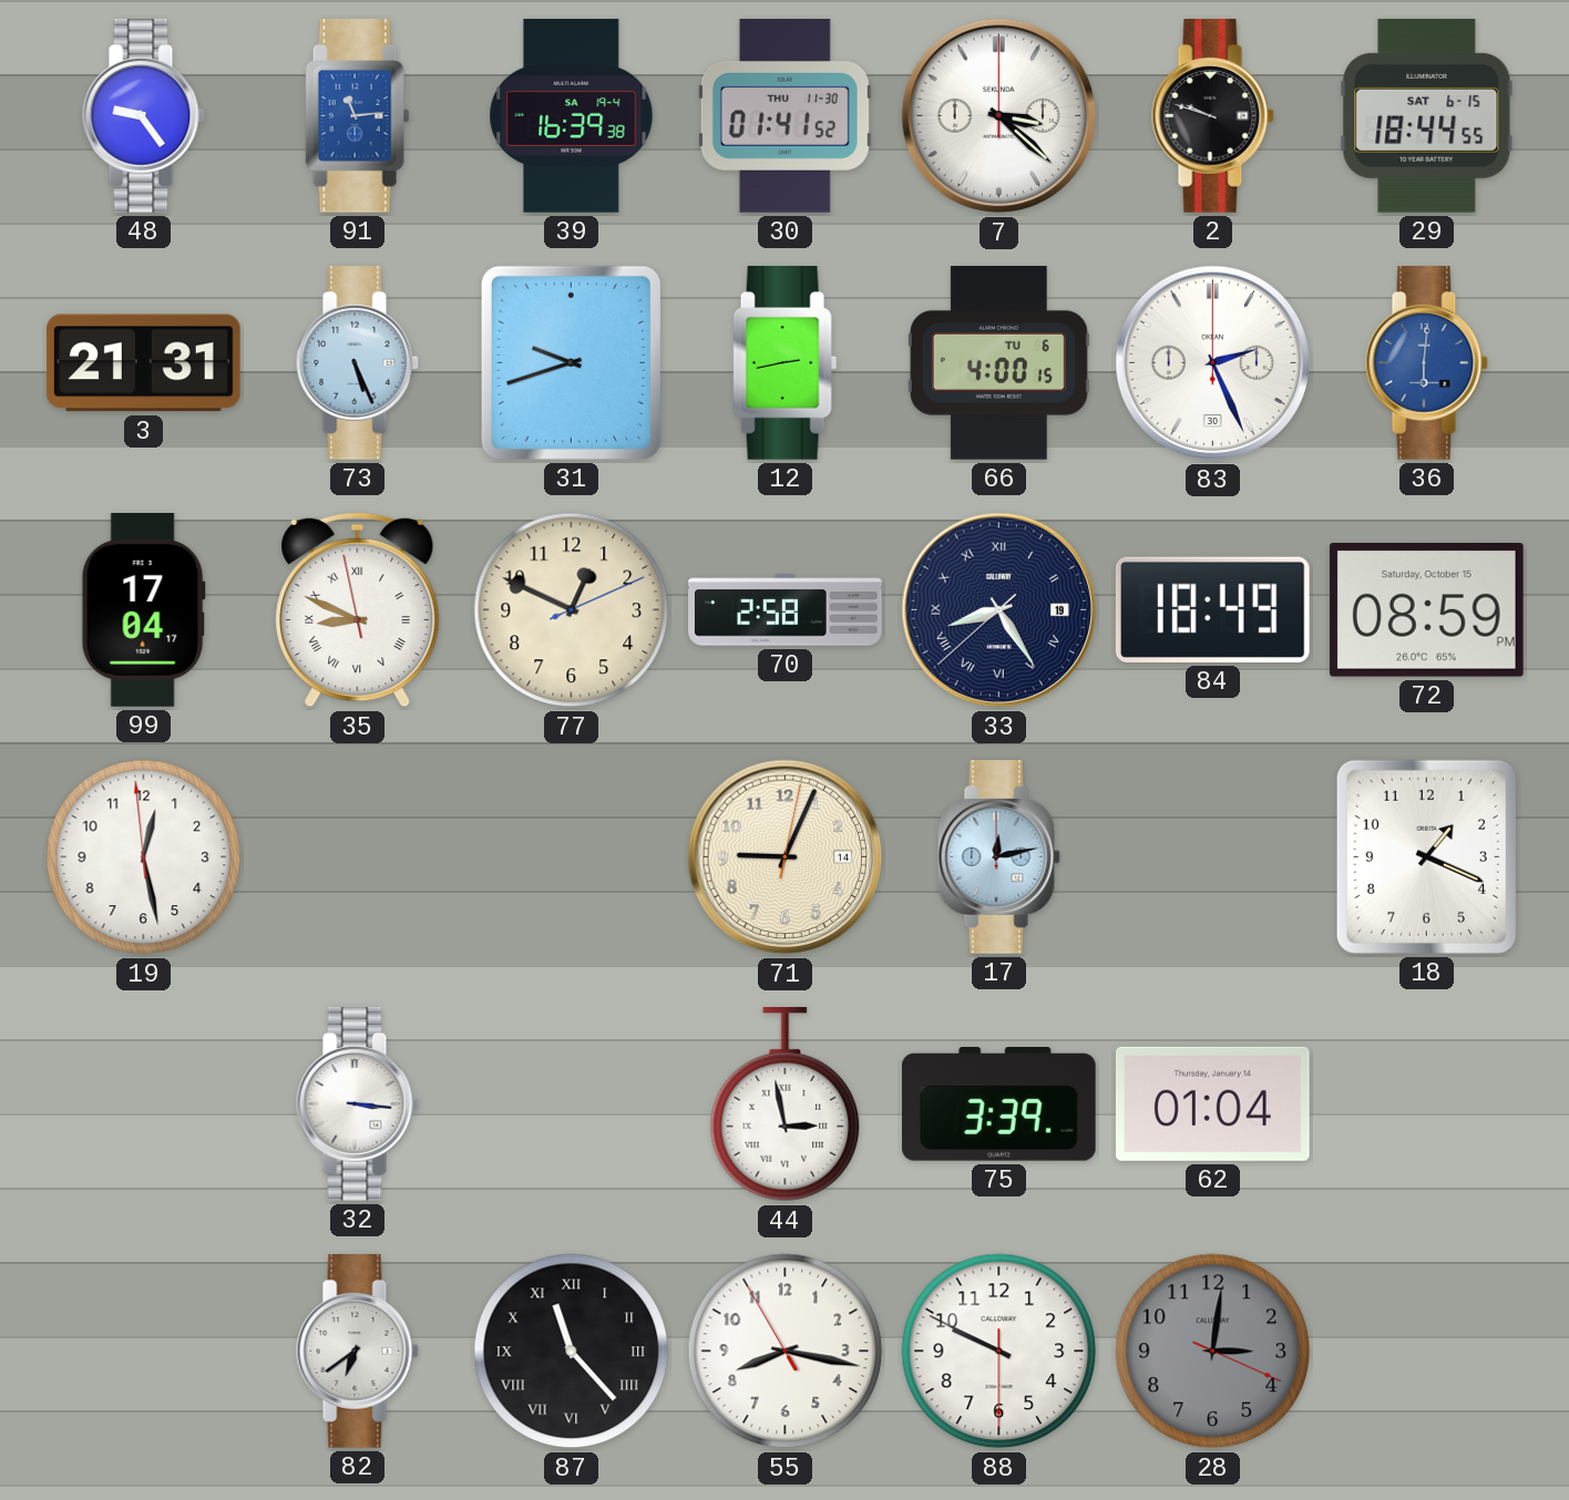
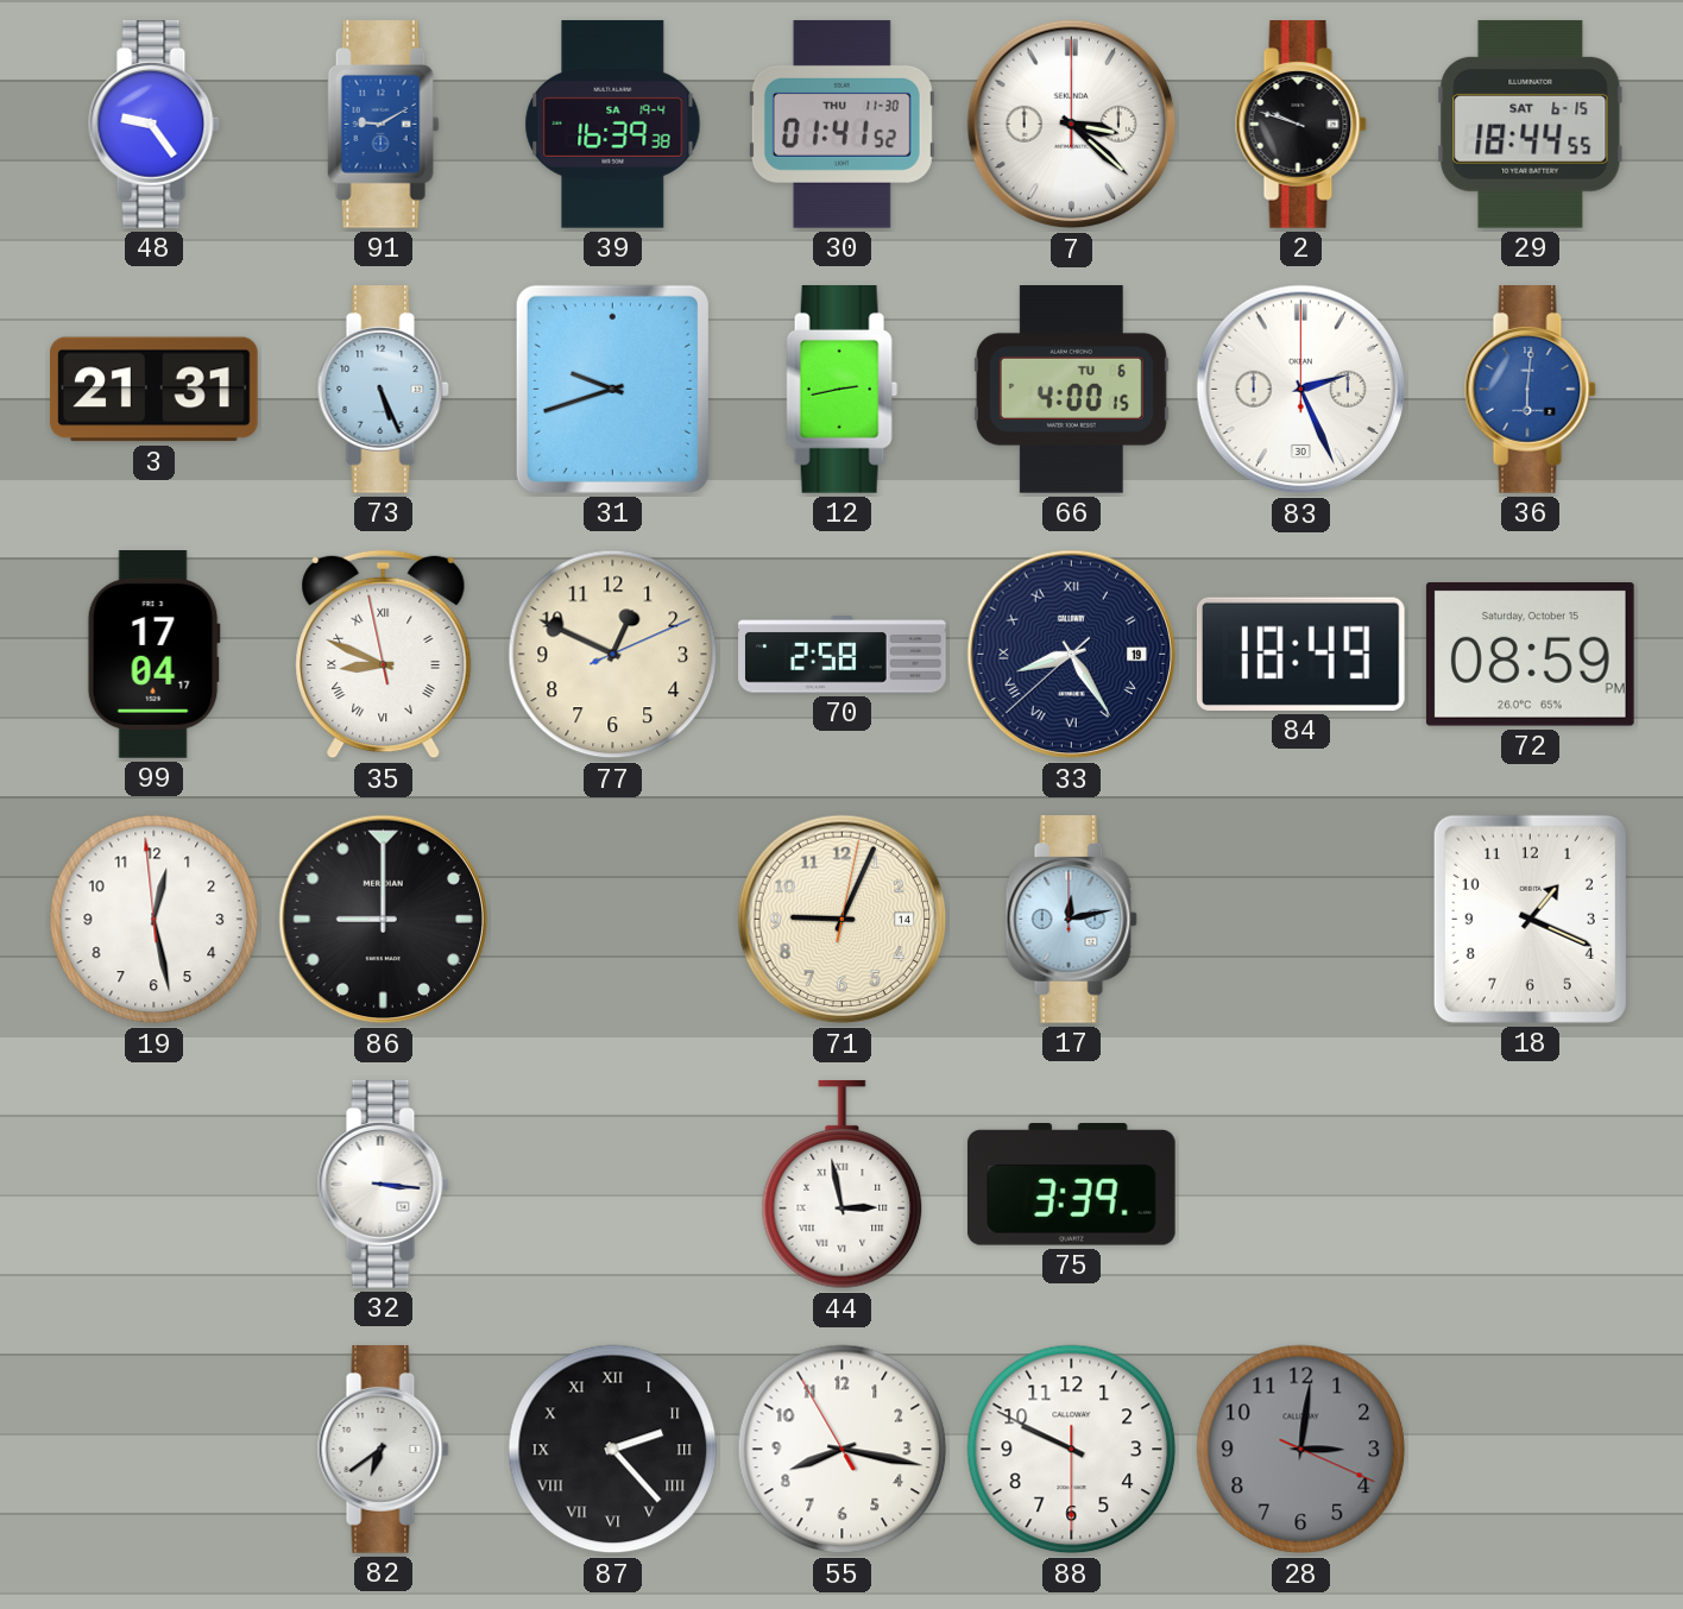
91: 11:14 -> 9:10
86: none -> 9:00
62: 01:04 -> none
87: 11:23 -> 2:23
